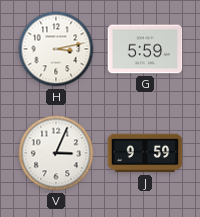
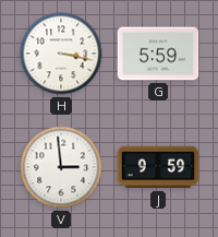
H: 3:13 -> 3:17
V: 3:04 -> 2:59
